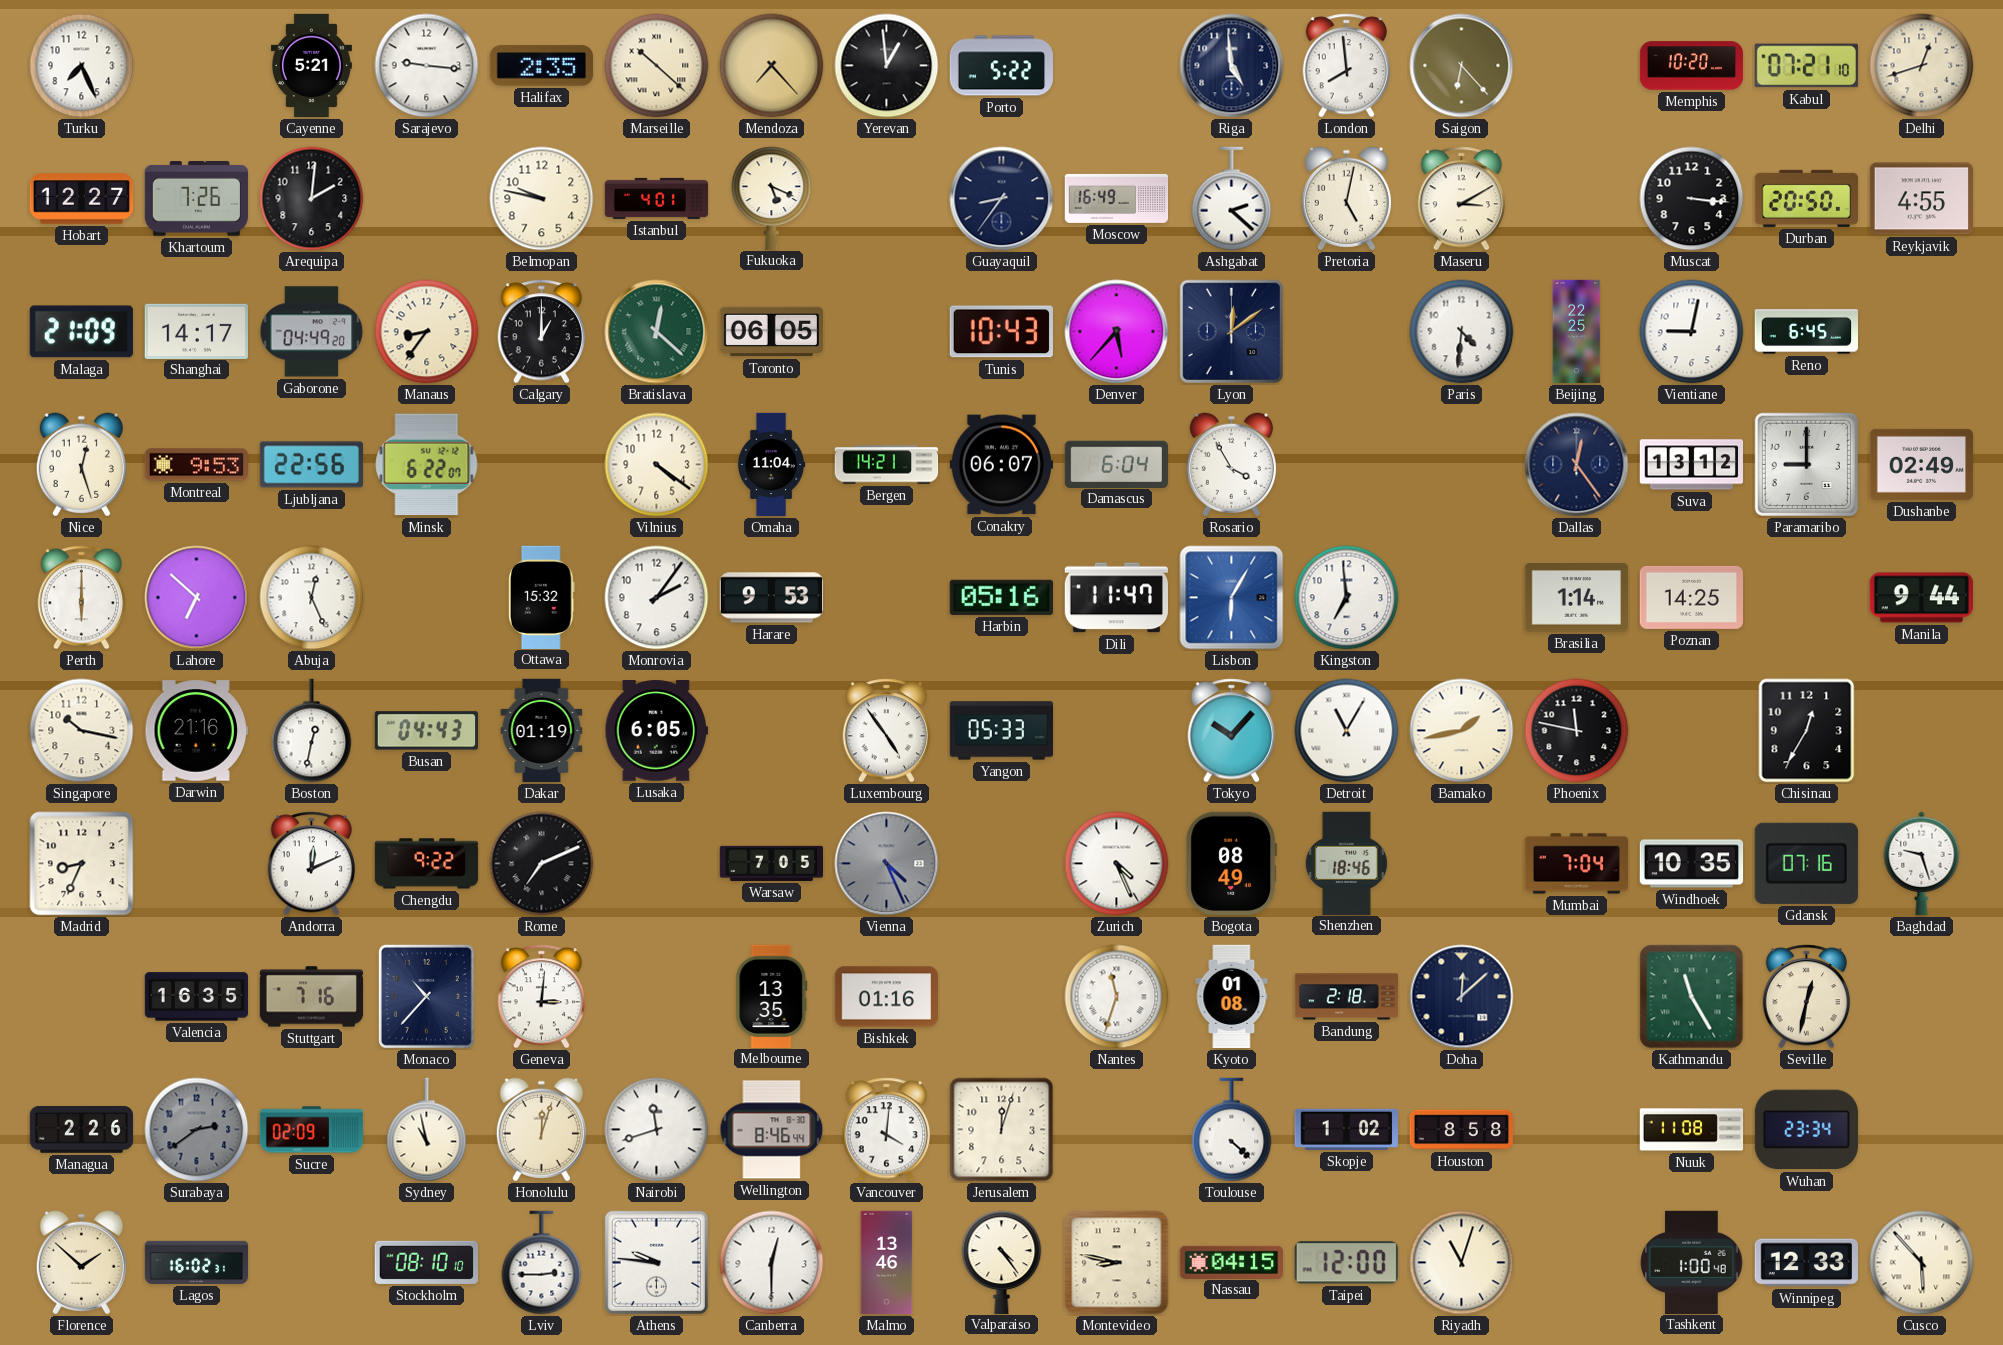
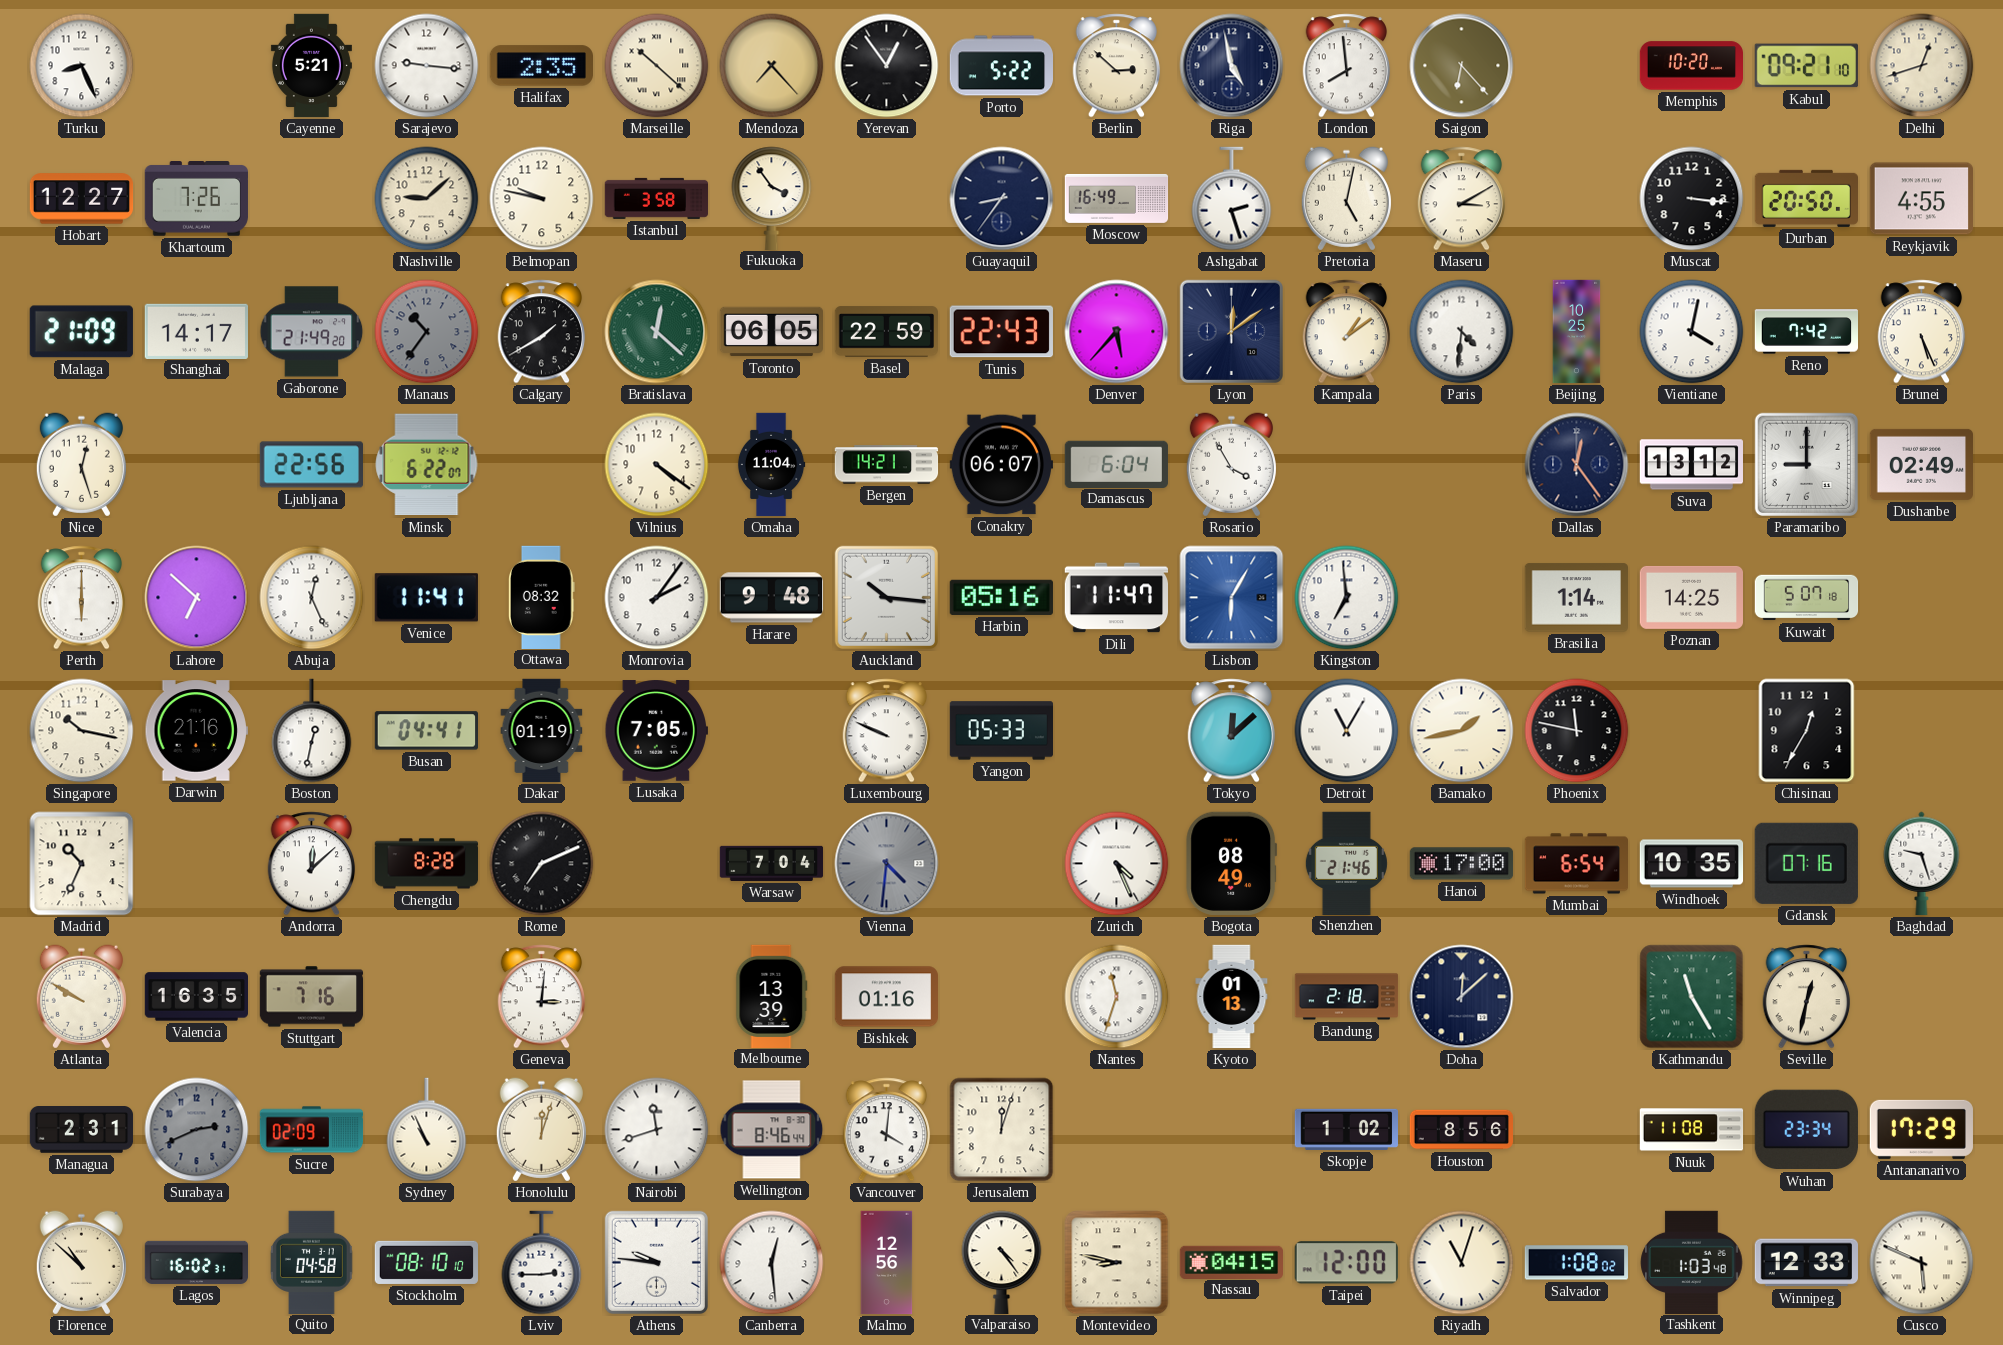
Turku: 7:26 -> 8:26
Yerevan: 12:59 -> 12:54
Berlin: none -> 2:52
Riga: 4:59 -> 4:58
Kabul: 07:21 -> 09:21
Arequipa: 2:01 -> none
Nashville: none -> 9:08
Istanbul: 4:01 -> 3:58
Fukuoka: 5:19 -> 3:54
Ashgabat: 2:22 -> 2:27
Gaborone: 04:49 -> 21:49
Manaus: 8:36 -> 10:36
Manaus dial: cream -> grey
Calgary: 1:00 -> 1:40
Basel: none -> 22:59
Tunis: 10:43 -> 22:43
Kampala: none -> 1:09
Beijing: 22:25 -> 10:25
Vientiane: 9:02 -> 4:02
Reno: 6:45 -> 7:42
Brunei: none -> 5:26
Montreal: 9:53 -> none
Venice: none -> 11:41
Ottawa: 15:32 -> 08:32
Harare: 9:53 -> 9:48
Auckland: none -> 10:16
Kuwait: none -> 5:07
Manila: 9:44 -> none
Busan: 04:43 -> 04:41
Lusaka: 6:05 -> 7:05
Luxembourg: 4:54 -> 9:49
Tokyo: 10:07 -> 12:08
Madrid: 8:34 -> 10:34
Andorra: 12:11 -> 12:08
Chengdu: 9:22 -> 8:28
Warsaw: 7:05 -> 7:04
Vienna: 4:26 -> 4:31
Shenzhen: 18:46 -> 21:46
Hanoi: none -> 17:00
Mumbai: 7:04 -> 6:54
Atlanta: none -> 9:50
Monaco: 10:37 -> none
Melbourne: 13:35 -> 13:39
Kyoto: 01:08 -> 01:13
Managua: 2:26 -> 2:31
Surabaya: 2:39 -> 2:41
Sydney: 10:58 -> 10:56
Toulouse: 4:22 -> none
Houston: 8:58 -> 8:56
Antananarivo: none -> 17:29
Florence: 1:52 -> 10:52
Quito: none -> 04:58
Canberra: 12:30 -> 12:29
Malmo: 13:46 -> 12:56
Salvador: none -> 1:08
Tashkent: 1:00 -> 1:03
Cusco: 5:53 -> 5:49
